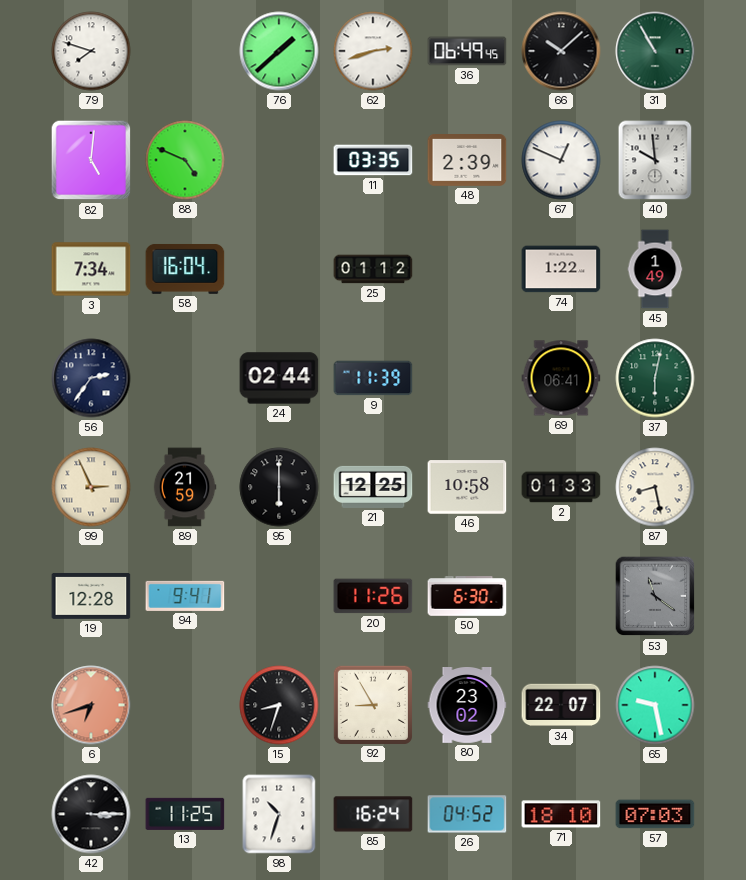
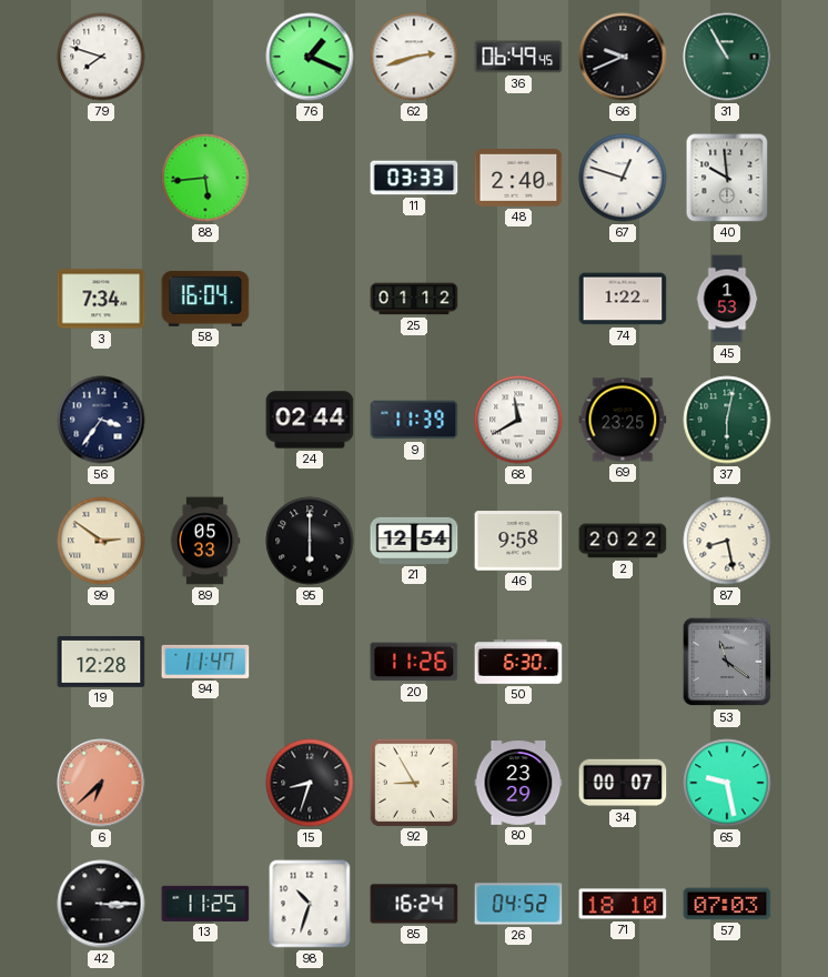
76: 1:38 -> 1:19
66: 10:08 -> 9:41
82: 5:01 -> none
88: 4:49 -> 5:44
11: 03:35 -> 03:33
48: 2:39 -> 2:40
67: 12:49 -> 12:48
45: 1:49 -> 1:53
56: 2:36 -> 3:36
68: none -> 11:40
69: 06:41 -> 23:25
99: 2:56 -> 2:51
89: 21:59 -> 05:33
21: 12:25 -> 12:54
46: 10:58 -> 9:58
2: 01:33 -> 20:22
94: 9:41 -> 11:47
6: 6:42 -> 6:38
80: 23:02 -> 23:29
34: 22:07 -> 00:07
